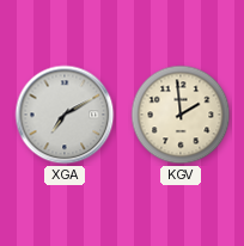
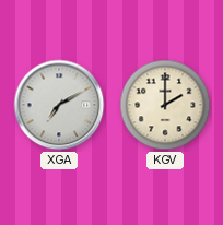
KGV: 1:59 -> 2:00
